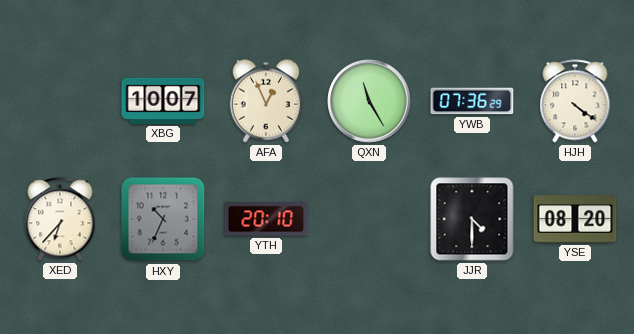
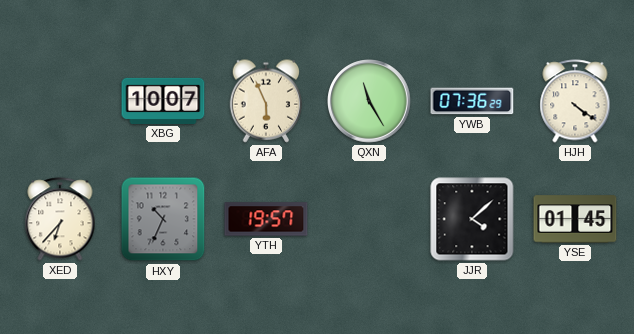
AFA: 12:56 -> 5:56
YTH: 20:10 -> 19:57
JJR: 4:30 -> 4:08
YSE: 08:20 -> 01:45
